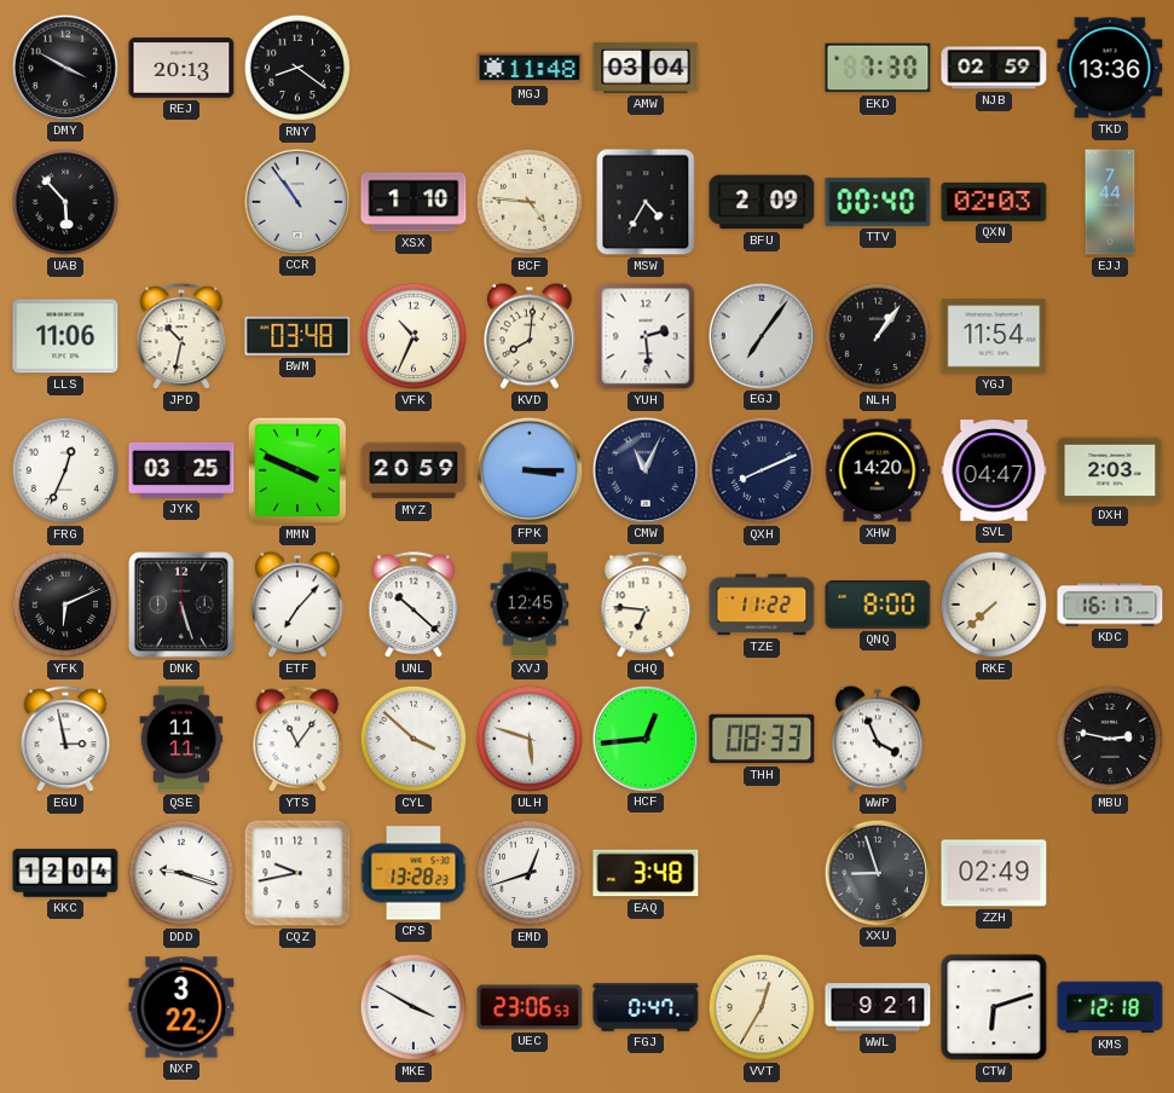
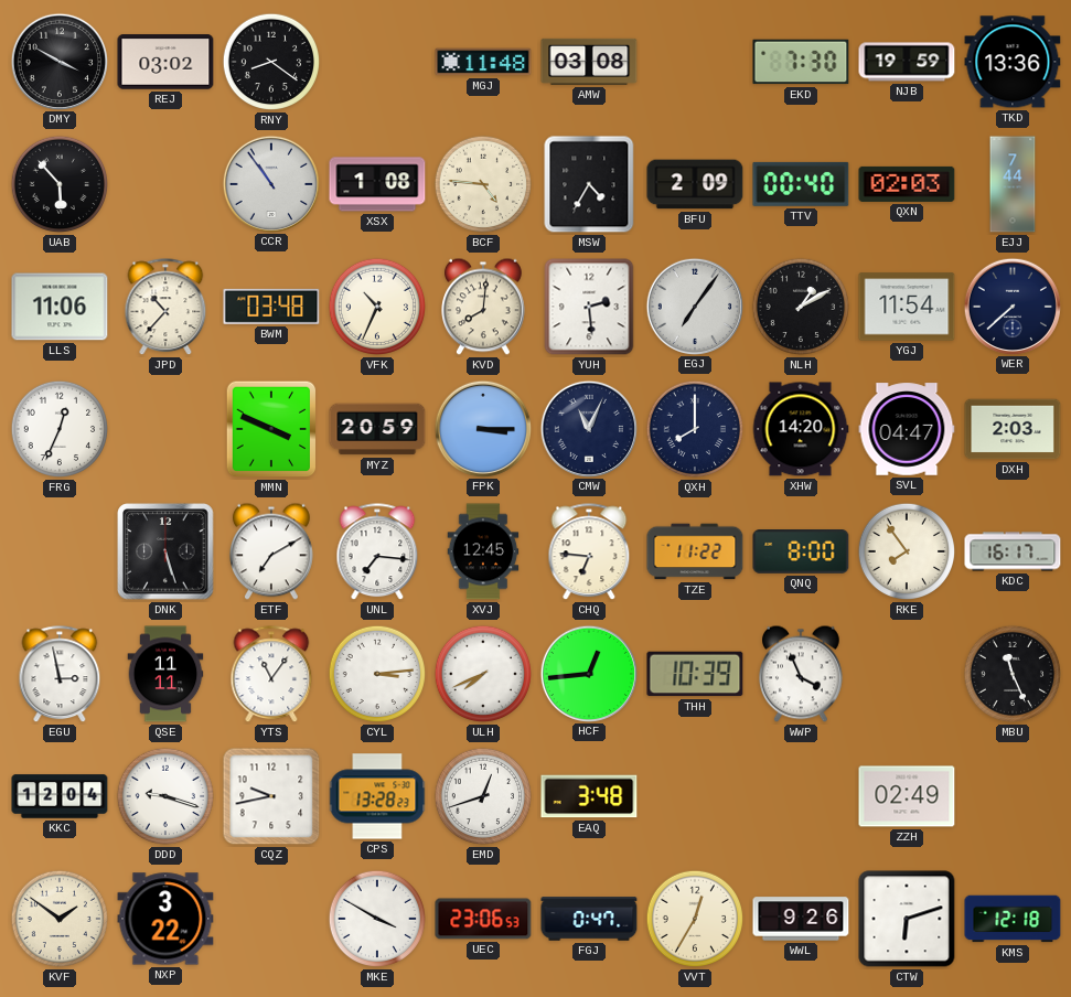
REJ: 20:13 -> 03:02
AMW: 03:04 -> 03:08
NJB: 02:59 -> 19:59
XSX: 1:10 -> 1:08
JPD: 10:32 -> 10:37
NLH: 1:06 -> 1:10
WER: none -> 7:38
JYK: 03:25 -> none
QXH: 8:11 -> 8:00
YFK: 6:11 -> none
ETF: 7:07 -> 7:10
UNL: 10:22 -> 7:16
RKE: 7:38 -> 7:54
CYL: 3:52 -> 3:14
ULH: 5:48 -> 7:41
THH: 08:33 -> 10:39
MBU: 2:47 -> 11:26
XXU: 8:57 -> none
KVF: none -> 1:51
WWL: 9:21 -> 9:26
